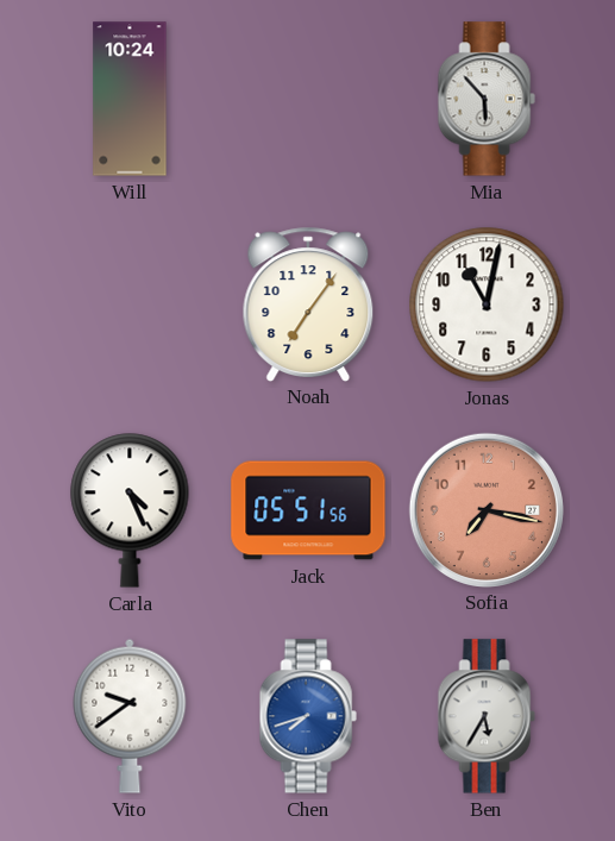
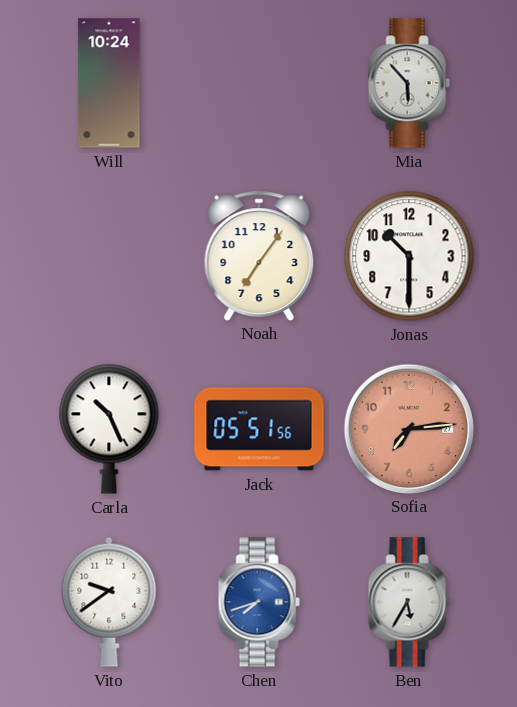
Jonas: 11:02 -> 10:30
Carla: 4:26 -> 10:26
Sofia: 7:17 -> 7:14
